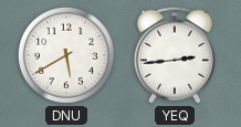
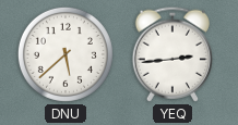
DNU: 5:40 -> 5:38
